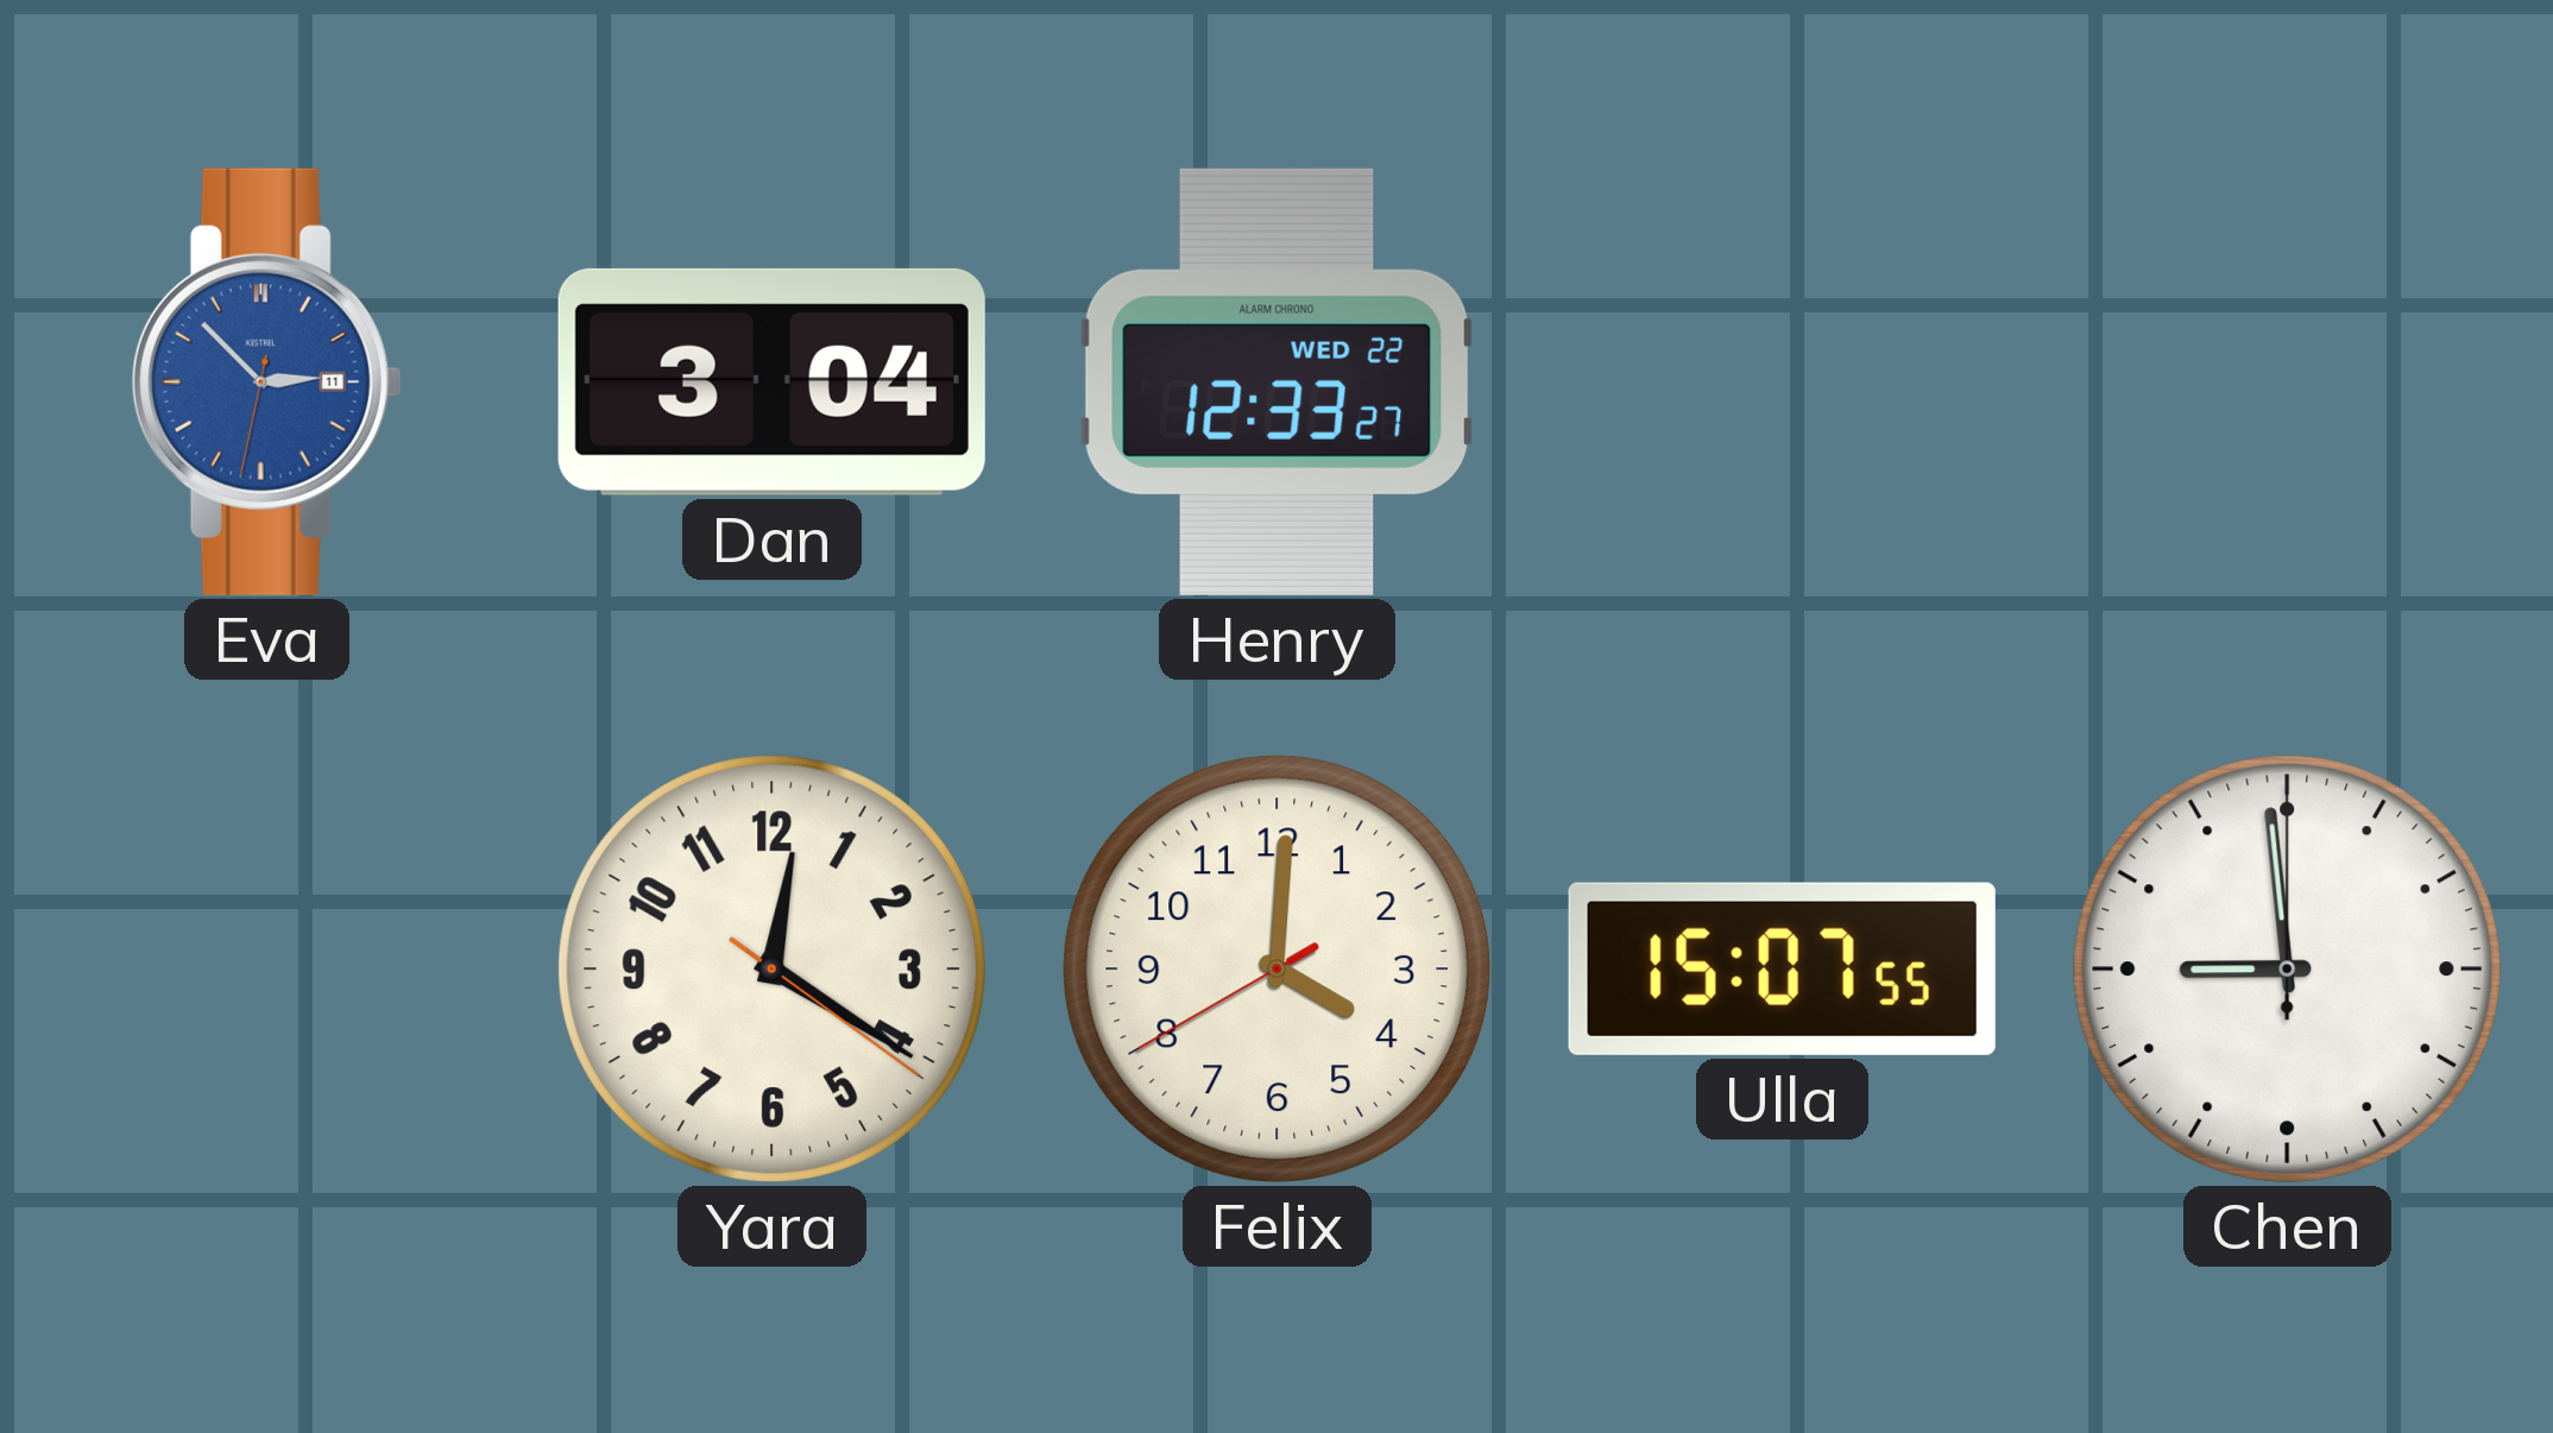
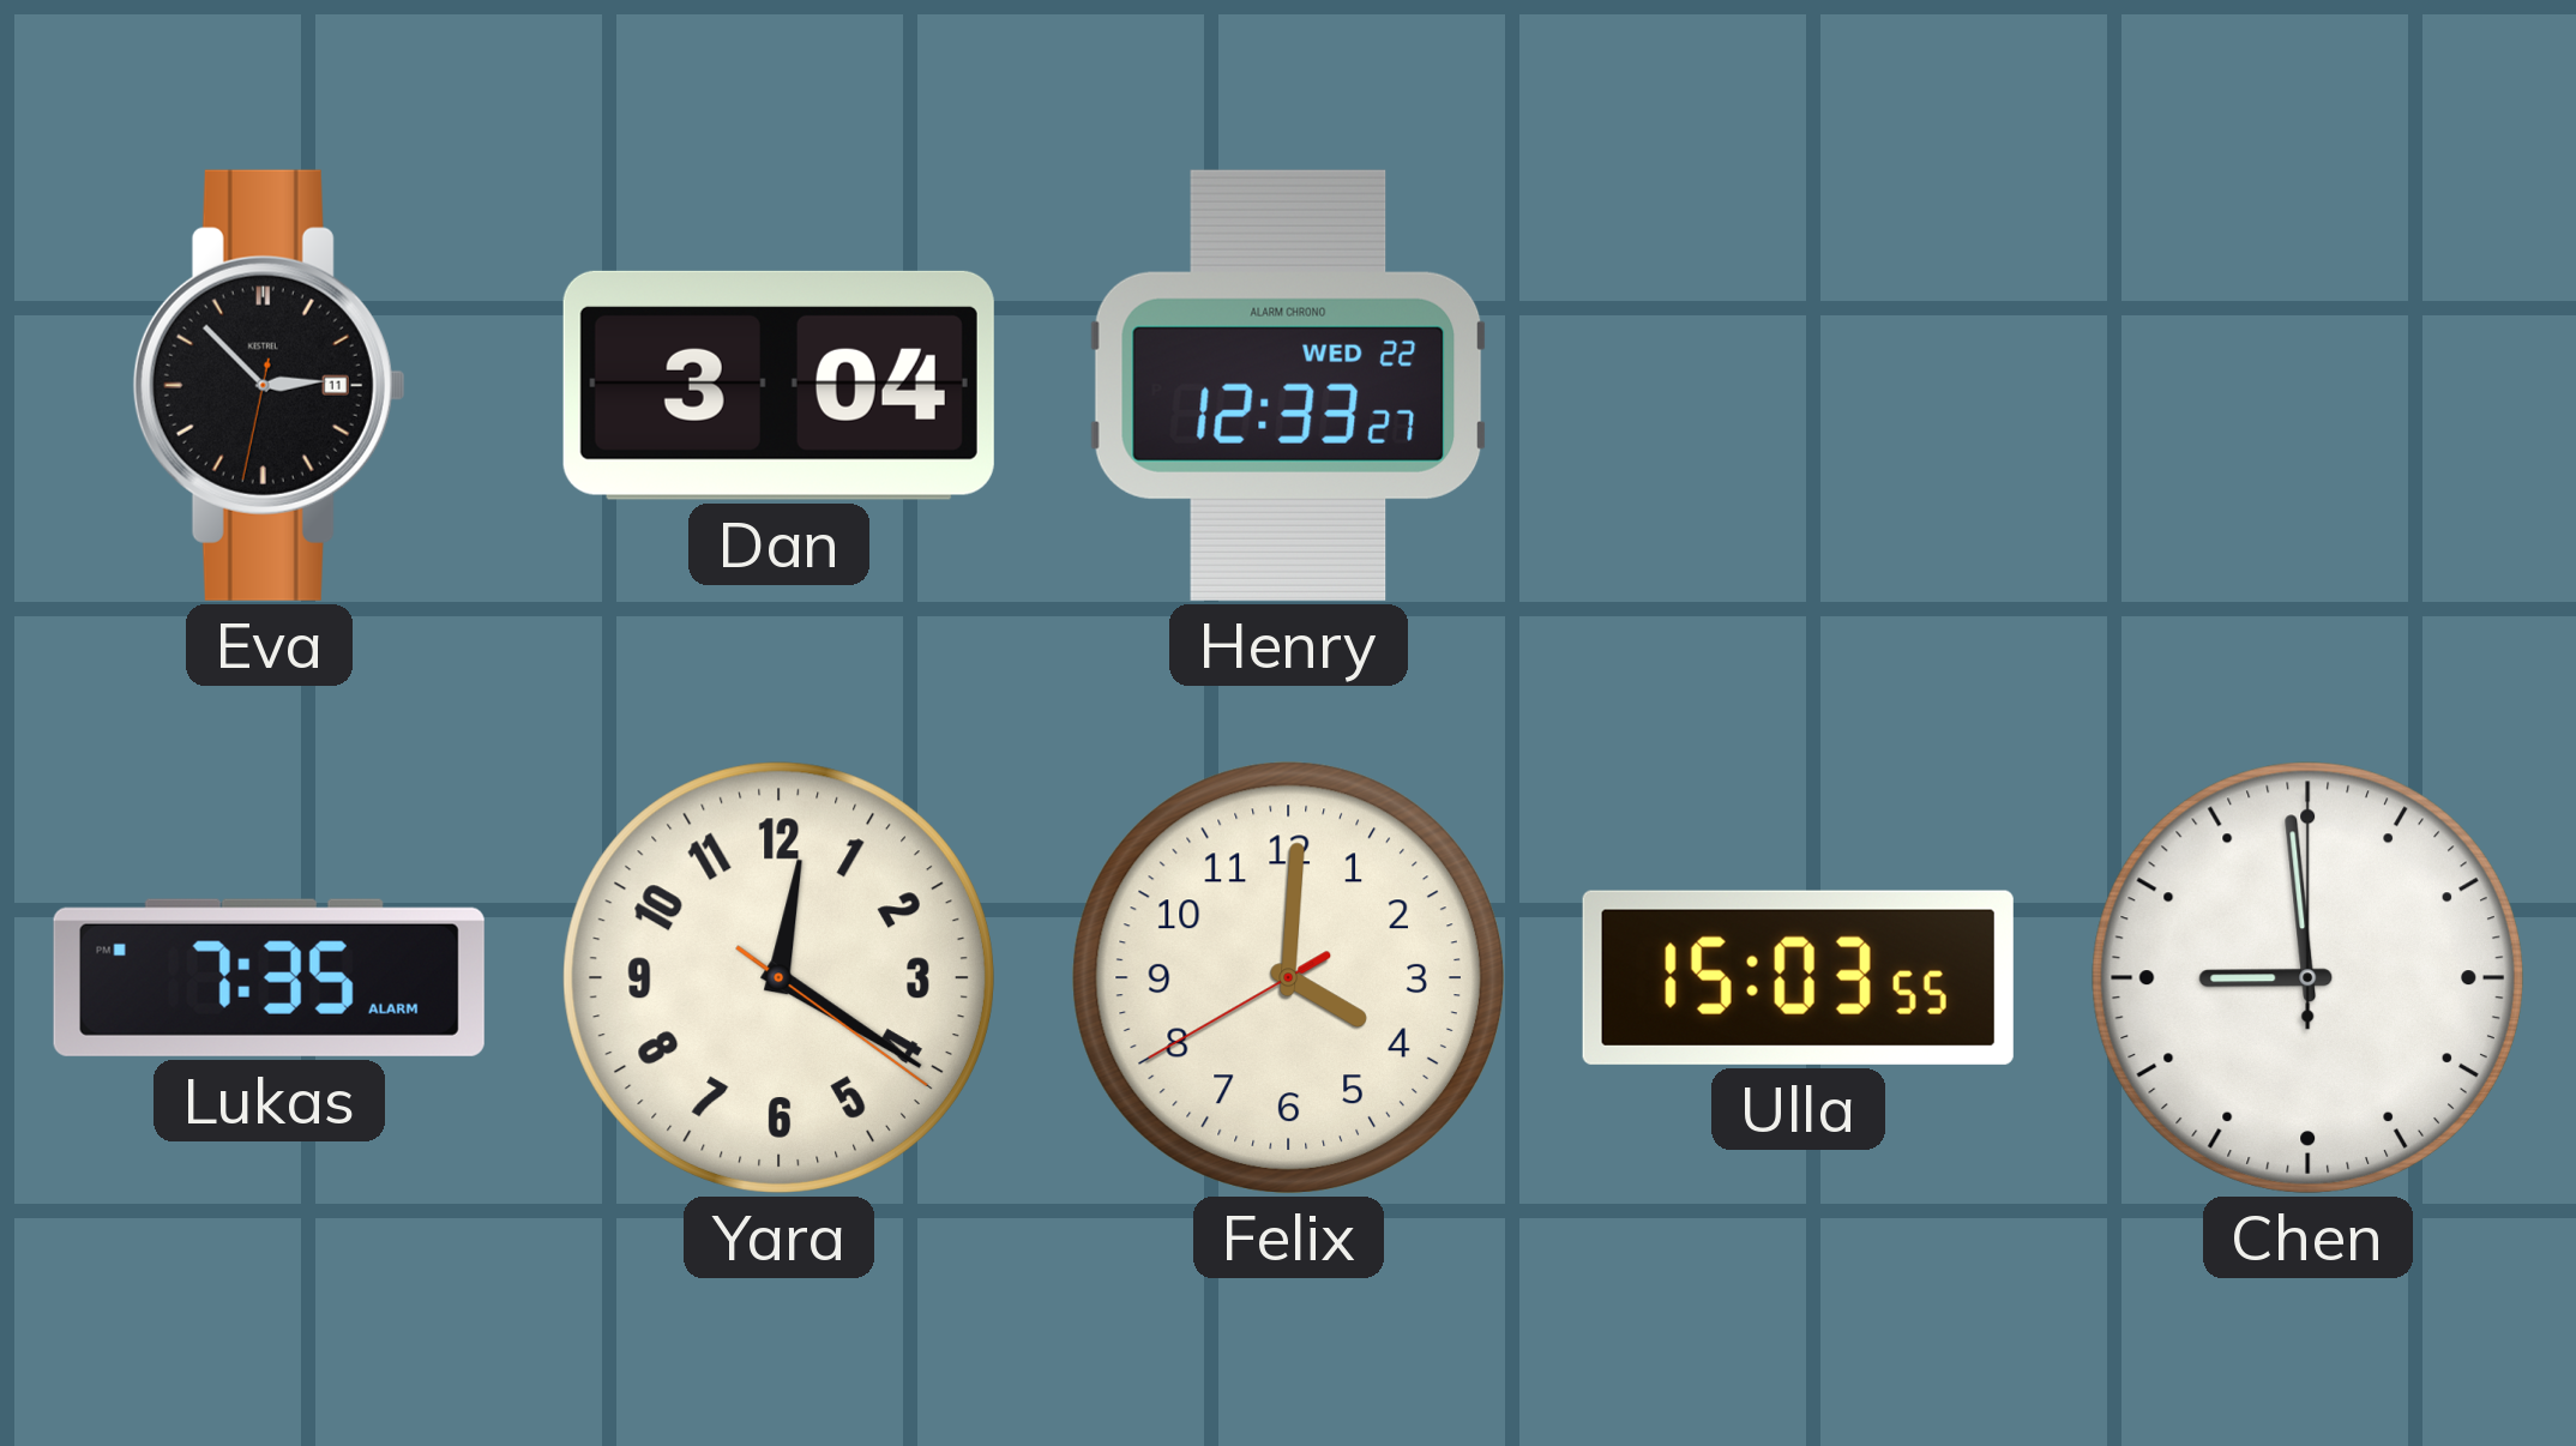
Eva dial: blue -> black
Lukas: none -> 7:35
Ulla: 15:07 -> 15:03
